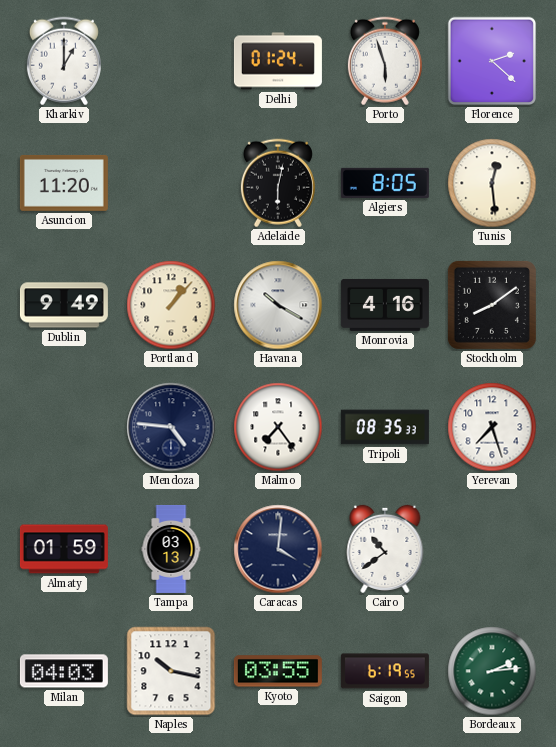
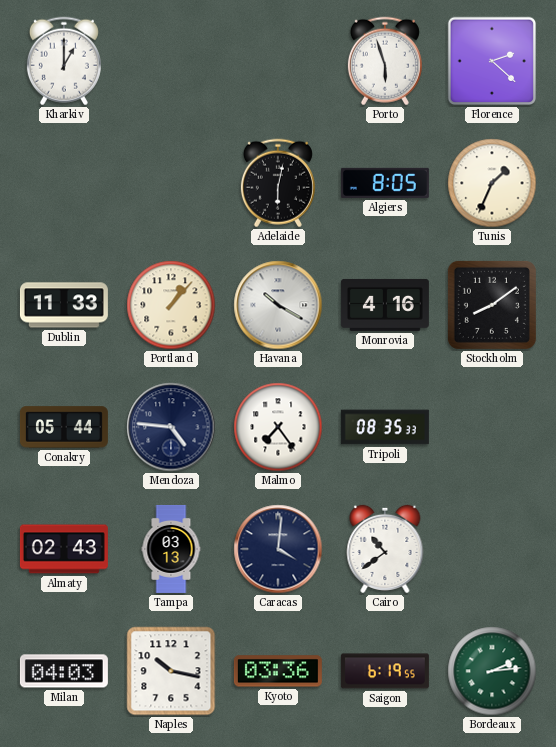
Delhi: 01:24 -> none
Asuncion: 11:20 -> none
Tunis: 12:29 -> 1:34
Dublin: 9:49 -> 11:33
Conakry: none -> 05:44
Yerevan: 7:27 -> none
Almaty: 01:59 -> 02:43
Kyoto: 03:55 -> 03:36
